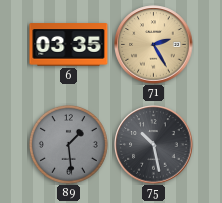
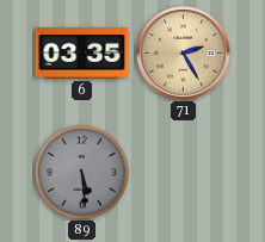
89: 1:29 -> 5:29
75: 10:28 -> none
